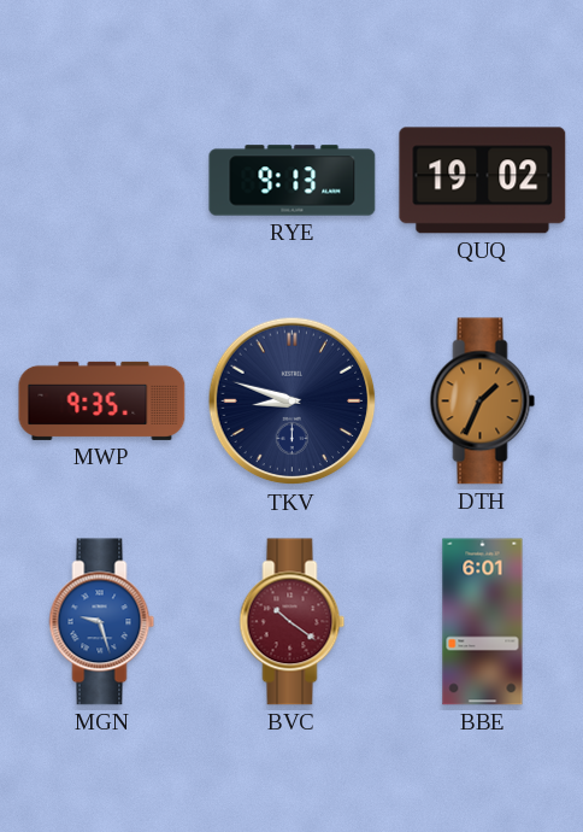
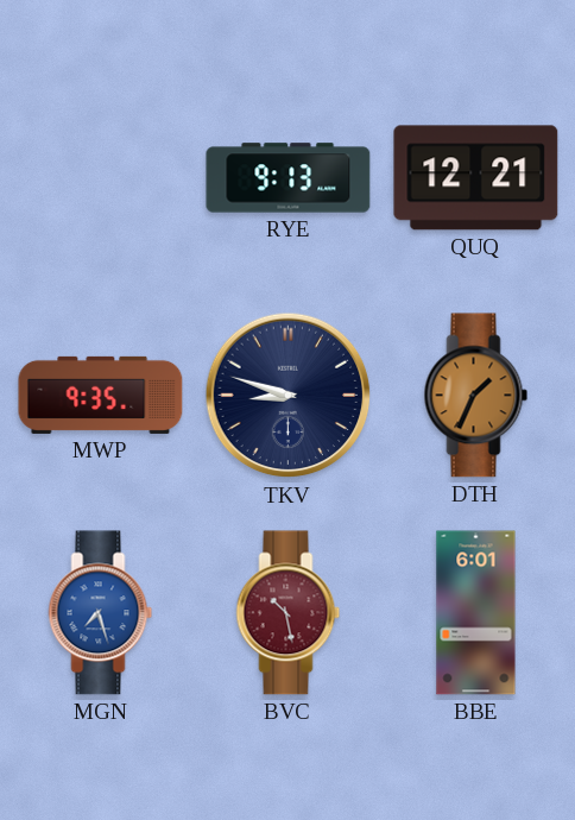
QUQ: 19:02 -> 12:21
MGN: 9:27 -> 7:27
BVC: 10:21 -> 10:28
